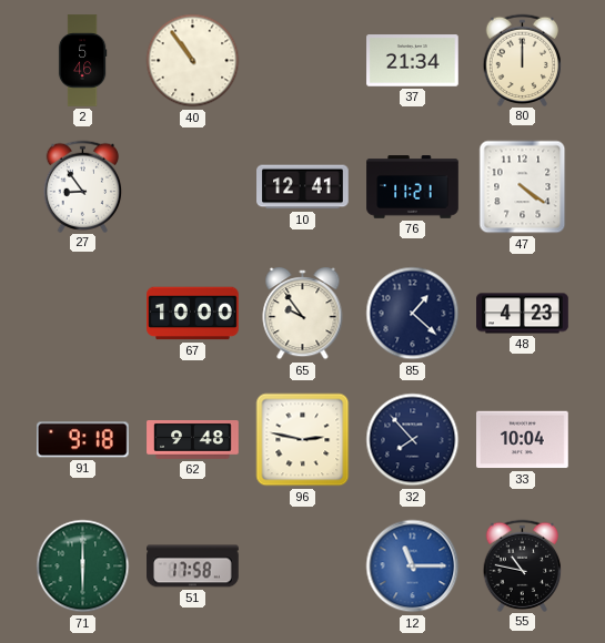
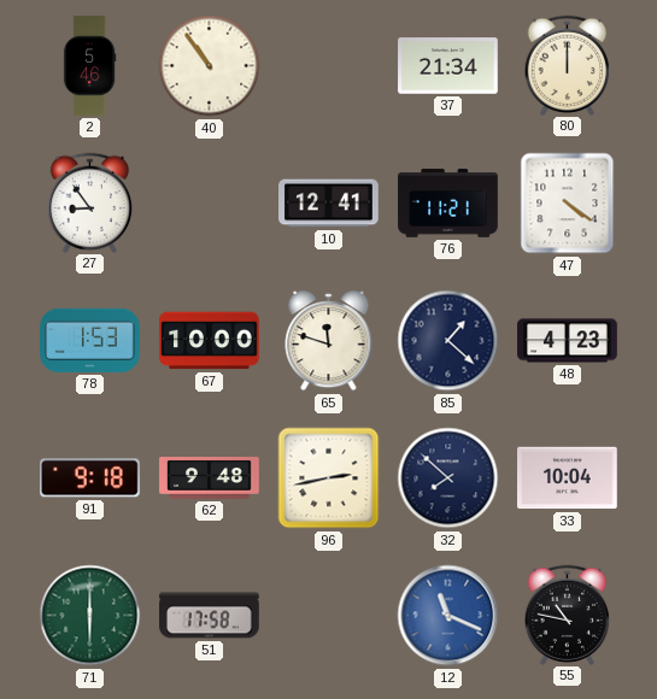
78: none -> 1:53
65: 9:54 -> 11:48
96: 2:47 -> 2:43
32: 7:53 -> 7:52
12: 11:15 -> 11:19
